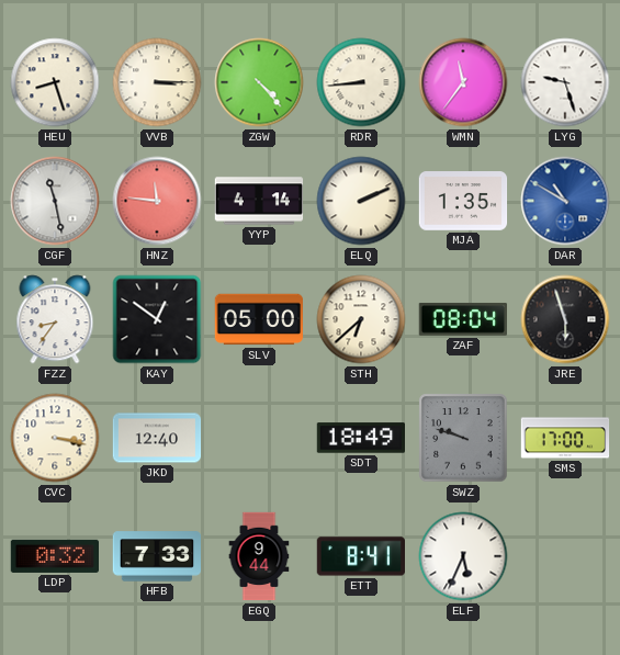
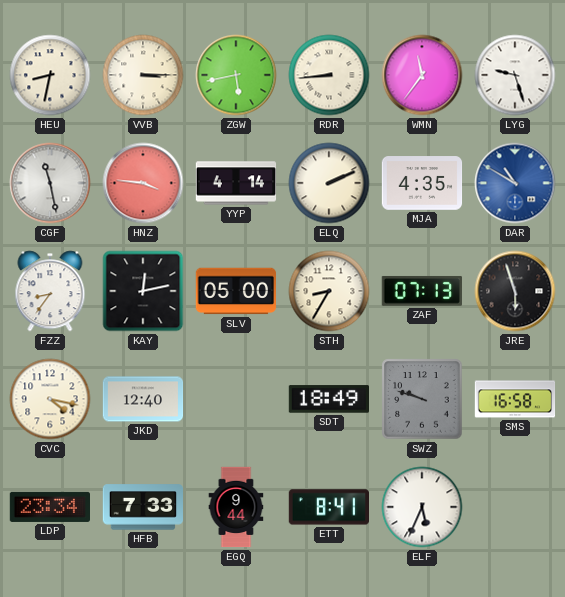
HEU: 8:27 -> 8:32
ZGW: 4:23 -> 5:43
HNZ: 11:46 -> 3:46
MJA: 1:35 -> 4:35
KAY: 12:51 -> 12:13
STH: 6:38 -> 8:35
ZAF: 08:04 -> 07:13
CVC: 3:17 -> 4:17
SMS: 17:00 -> 16:58
LDP: 0:32 -> 23:34
